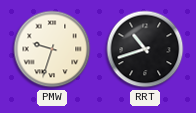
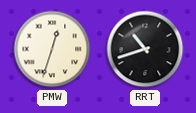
PMW: 9:33 -> 12:33
